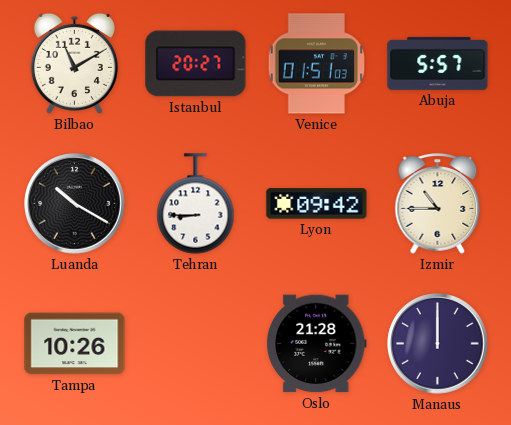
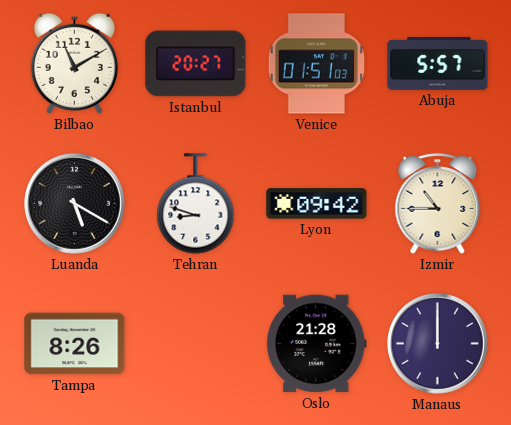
Luanda: 10:20 -> 5:20
Tehran: 8:45 -> 8:48
Tampa: 10:26 -> 8:26
